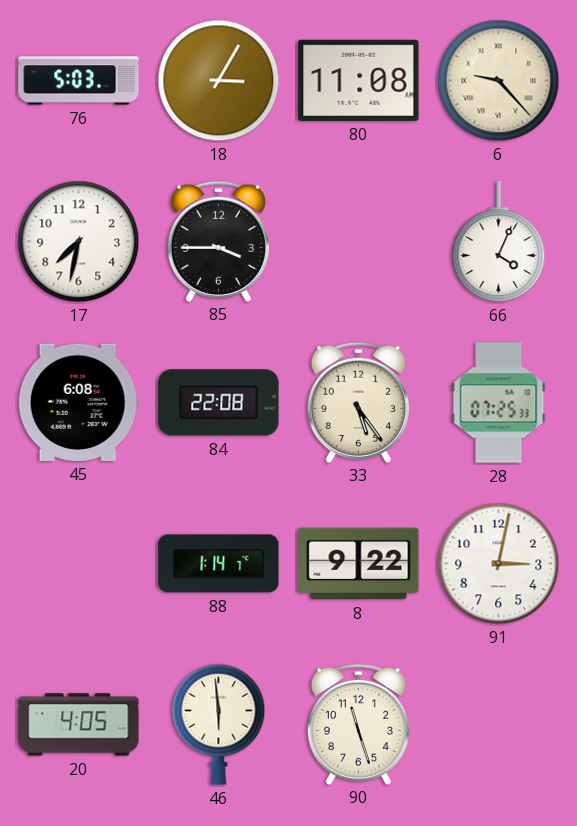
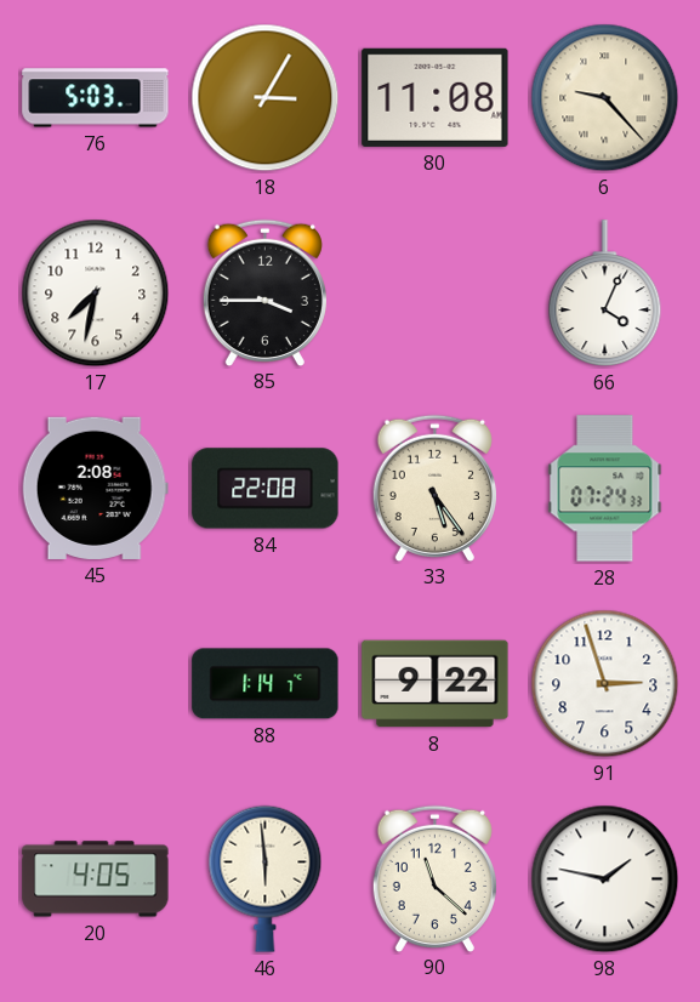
45: 6:08 -> 2:08
28: 07:25 -> 07:24
91: 3:02 -> 2:57
90: 11:27 -> 11:22
98: none -> 1:47
